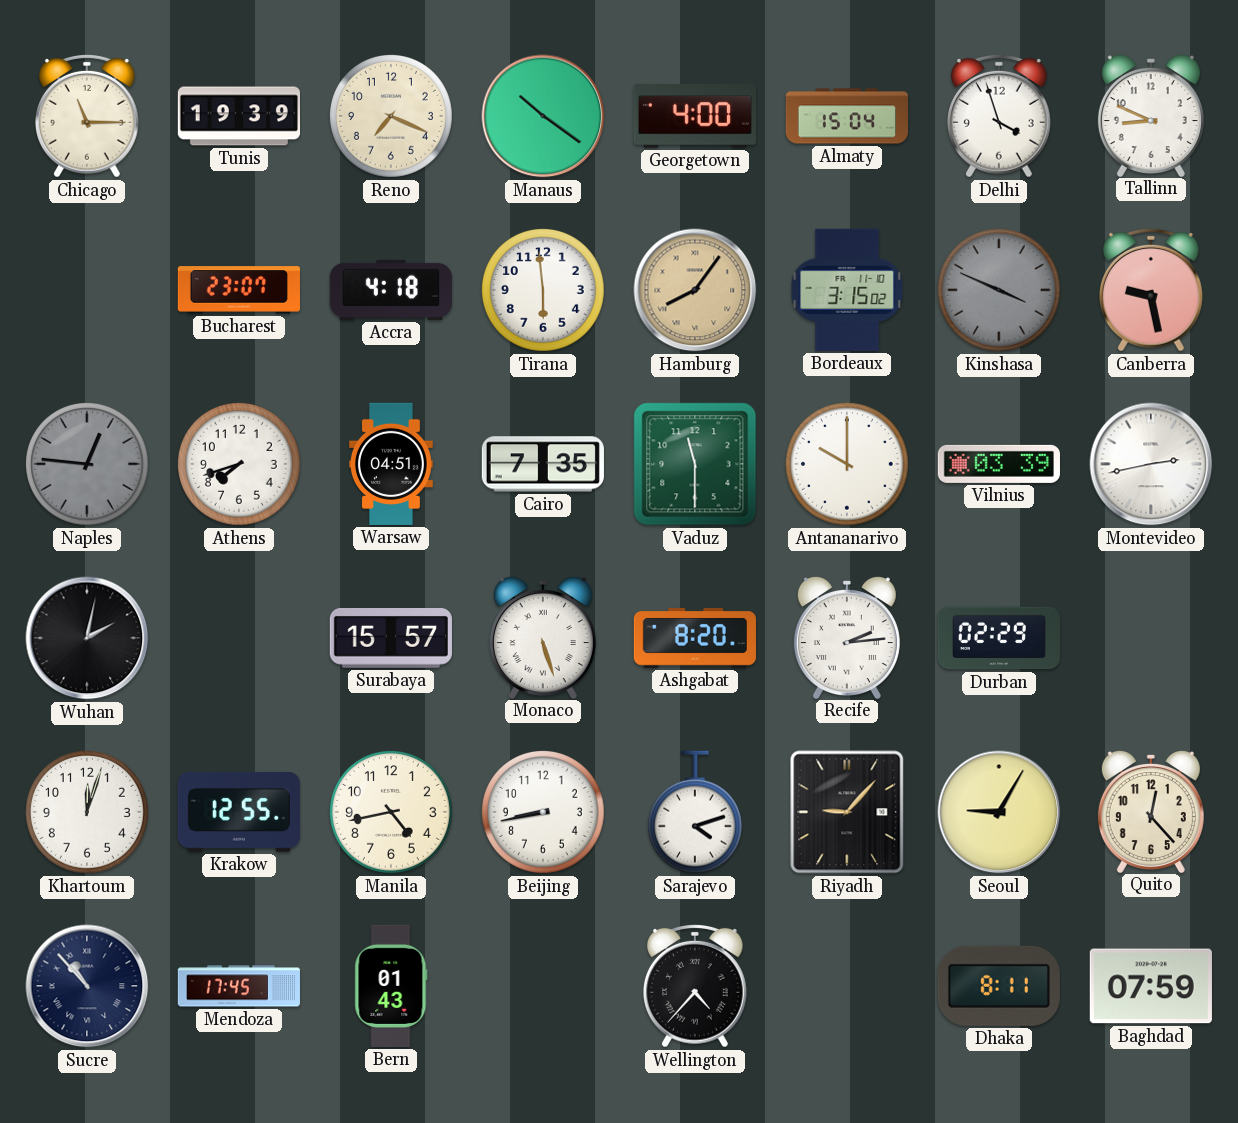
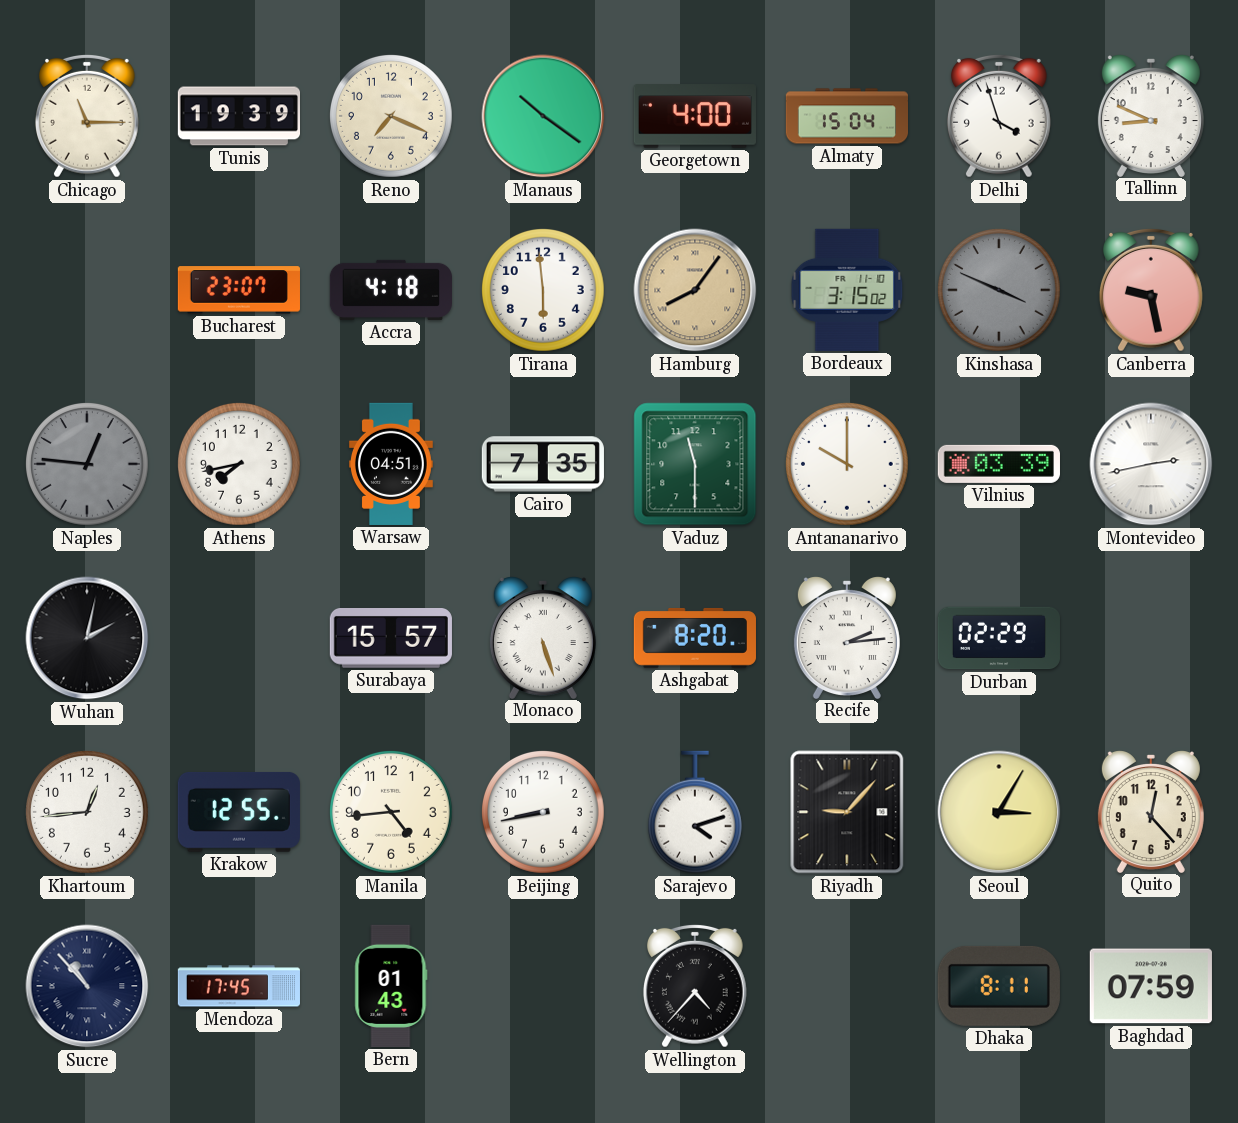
Athens: 7:42 -> 7:43
Khartoum: 12:03 -> 12:44
Manila: 4:43 -> 4:44
Seoul: 9:05 -> 3:05
